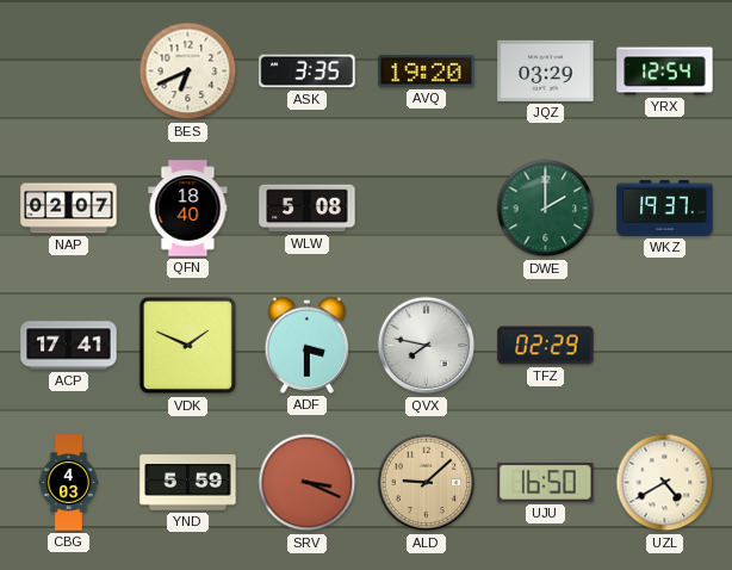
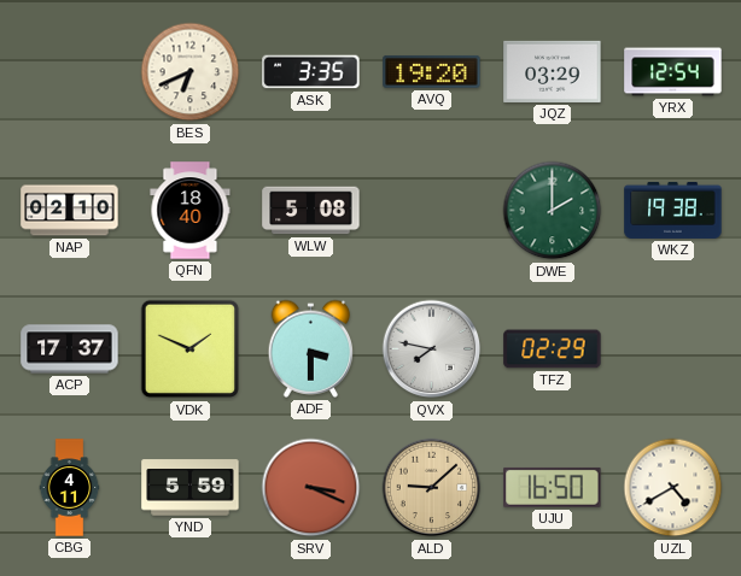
NAP: 02:07 -> 02:10
WKZ: 19:37 -> 19:38
ACP: 17:41 -> 17:37
CBG: 4:03 -> 4:11
